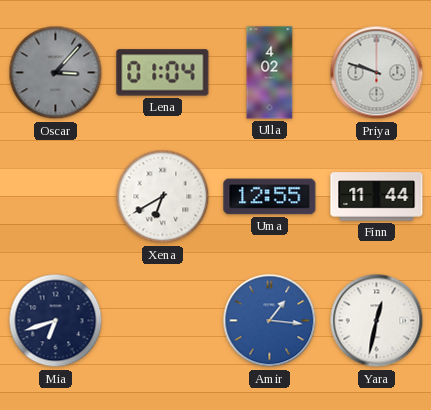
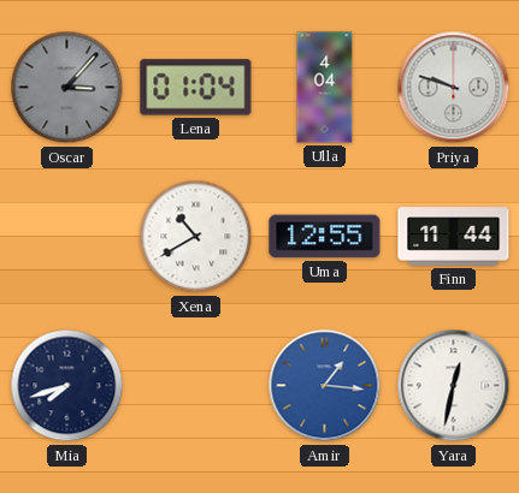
Ulla: 4:02 -> 4:04
Xena: 6:40 -> 10:40
Mia: 6:42 -> 7:42
